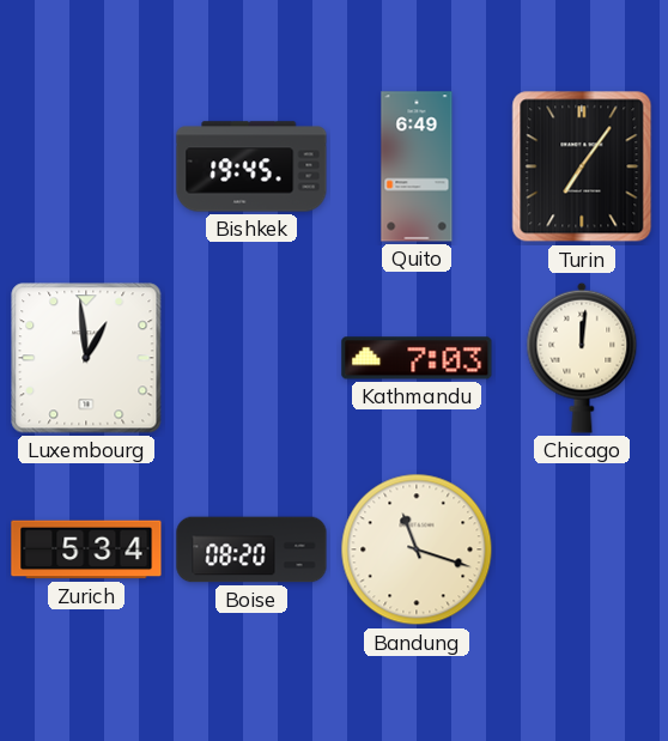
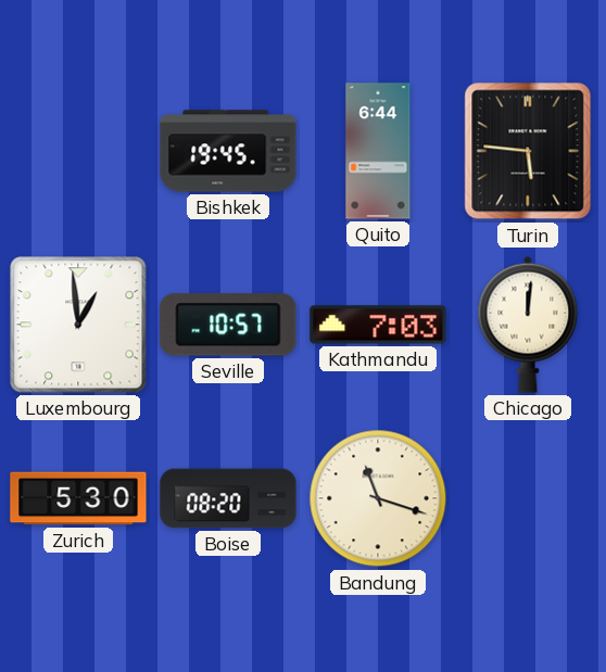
Quito: 6:49 -> 6:44
Turin: 7:06 -> 5:46
Seville: none -> 10:57
Zurich: 5:34 -> 5:30
